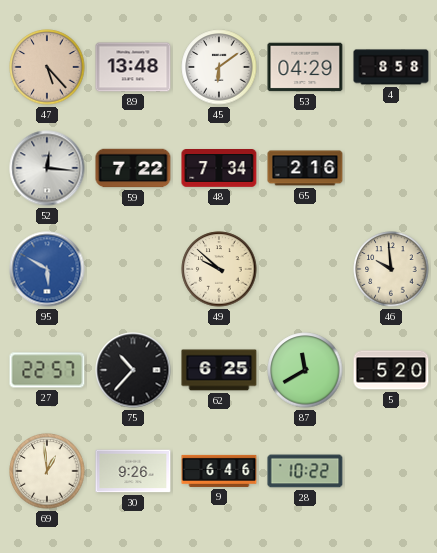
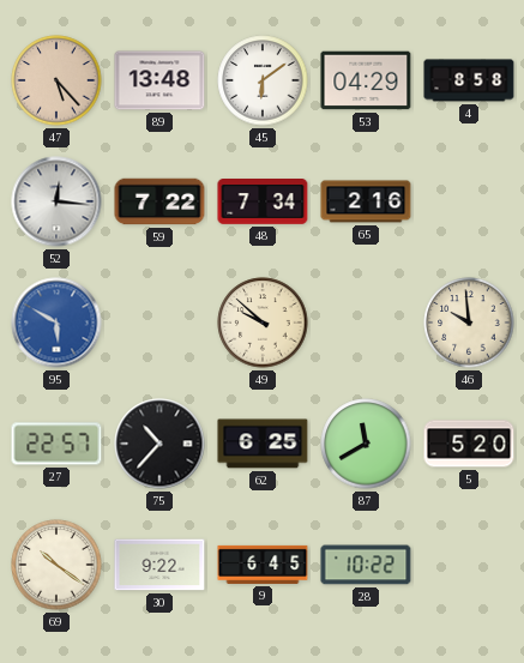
69: 12:59 -> 10:21
30: 9:26 -> 9:22
9: 6:46 -> 6:45
